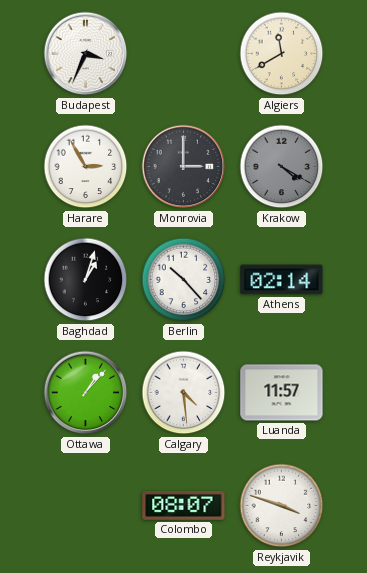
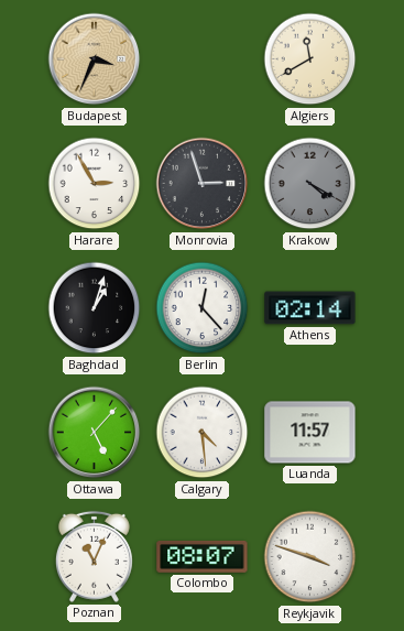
Budapest dial: white -> champagne
Monrovia: 3:00 -> 2:57
Berlin: 10:23 -> 12:23
Ottawa: 1:07 -> 5:07
Poznan: none -> 11:04
